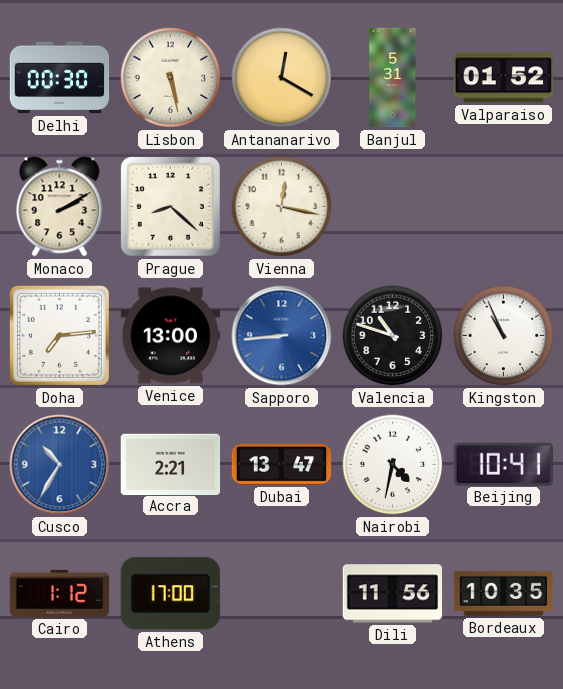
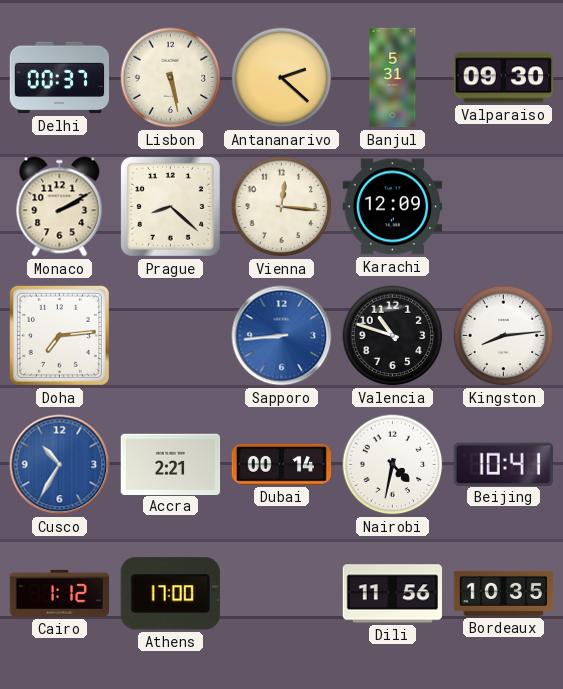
Delhi: 00:30 -> 00:37
Antananarivo: 12:20 -> 2:22
Valparaiso: 01:52 -> 09:30
Vienna: 12:17 -> 12:16
Karachi: none -> 12:09
Venice: 13:00 -> none
Kingston: 10:56 -> 8:14
Dubai: 13:47 -> 00:14
